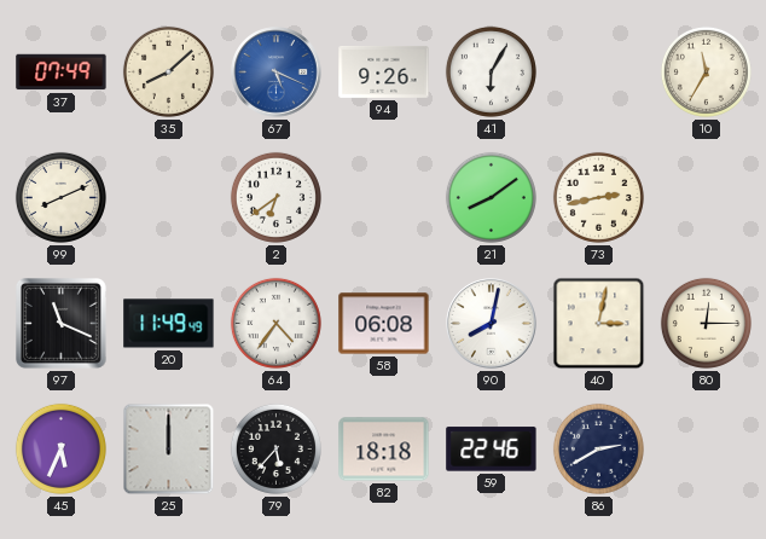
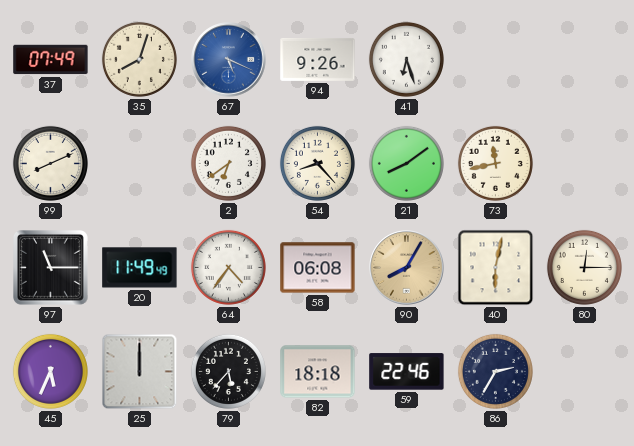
35: 8:08 -> 8:03
41: 6:05 -> 6:27
10: 11:35 -> none
54: none -> 8:23
73: 2:43 -> 11:43
97: 11:19 -> 11:15
90: 8:02 -> 8:05
90 dial: white -> champagne
40: 3:02 -> 6:02
86: 2:40 -> 2:35
